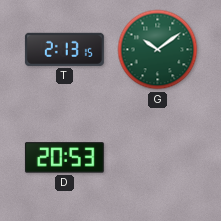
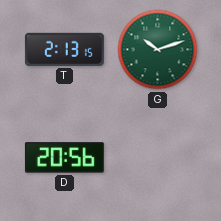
G: 10:09 -> 10:12
D: 20:53 -> 20:56
